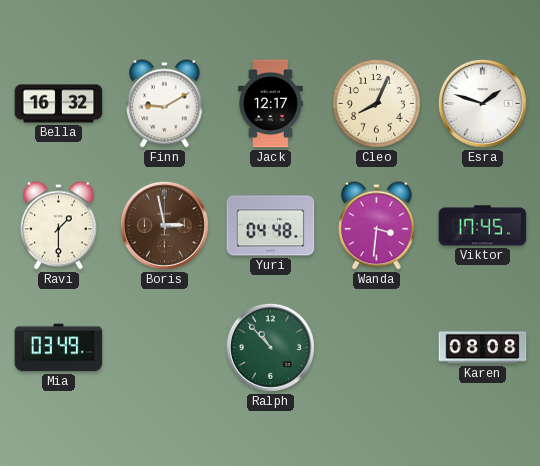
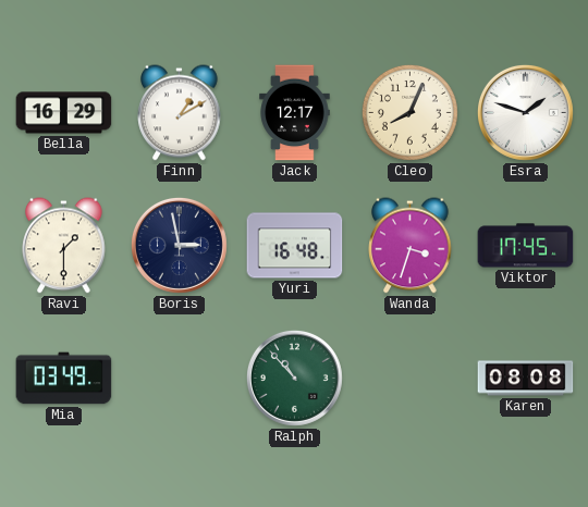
Bella: 16:32 -> 16:29
Finn: 9:10 -> 1:10
Boris dial: brown -> navy
Yuri: 04:48 -> 16:48
Wanda: 3:31 -> 3:33
